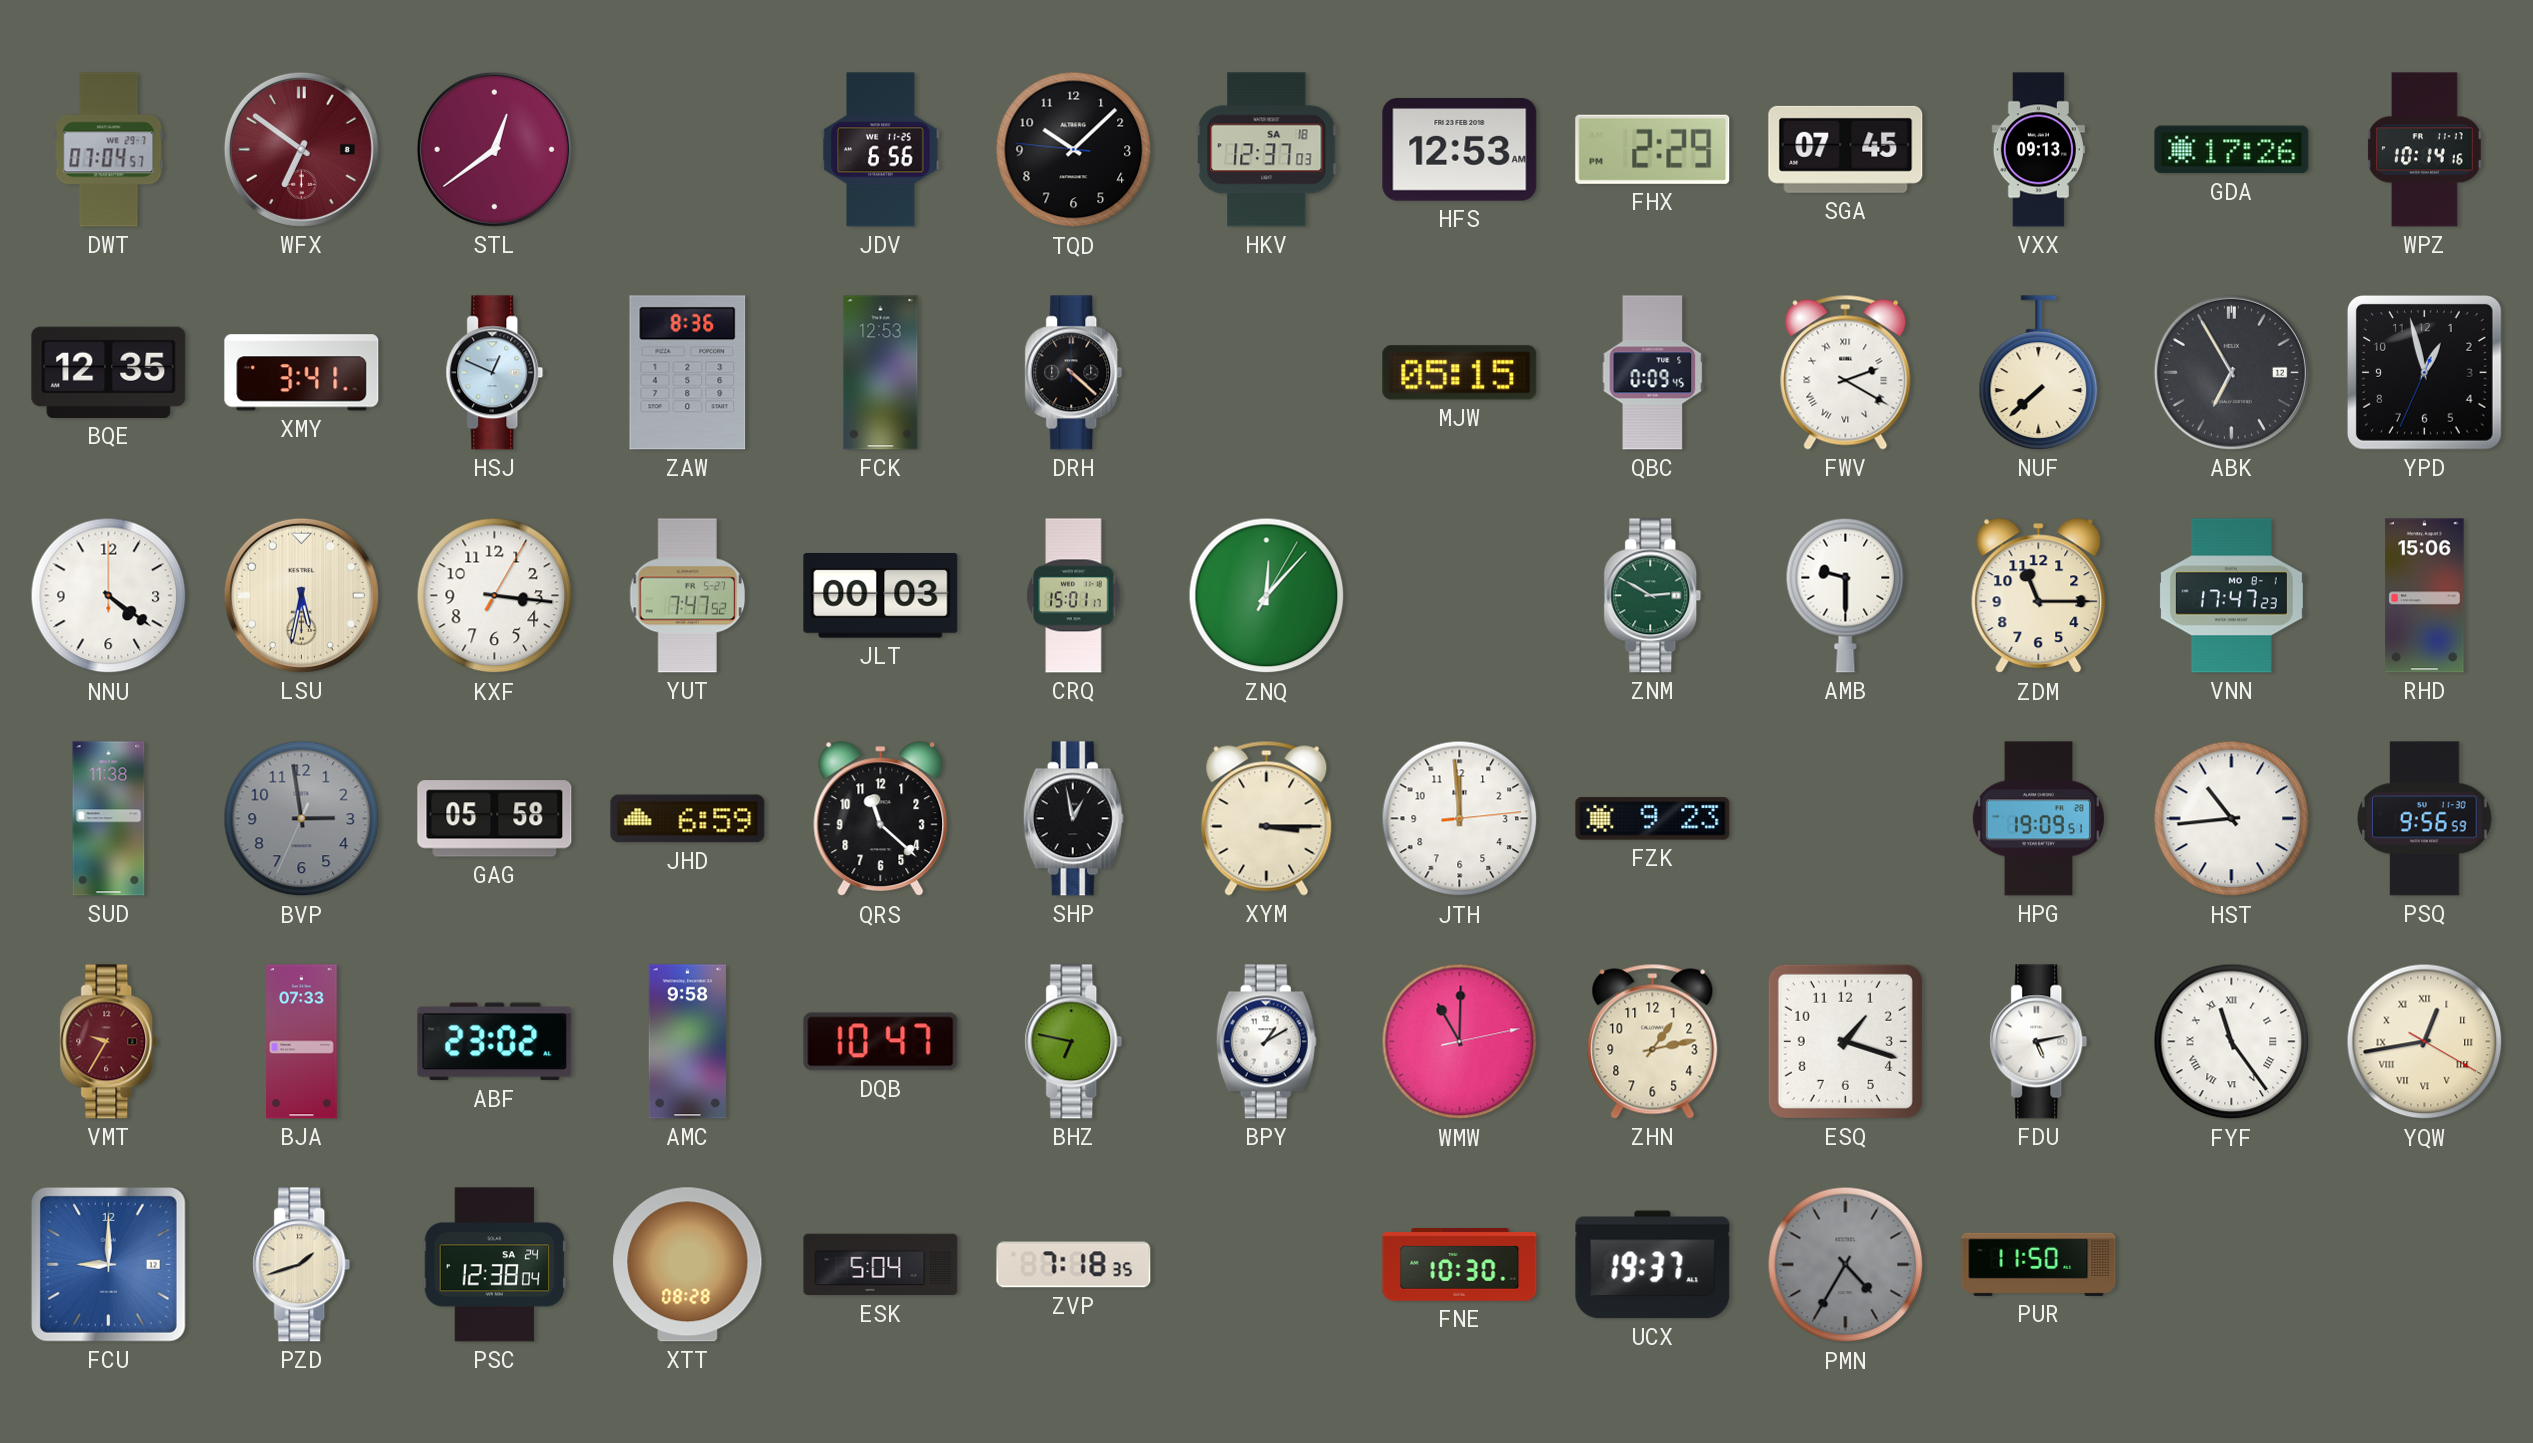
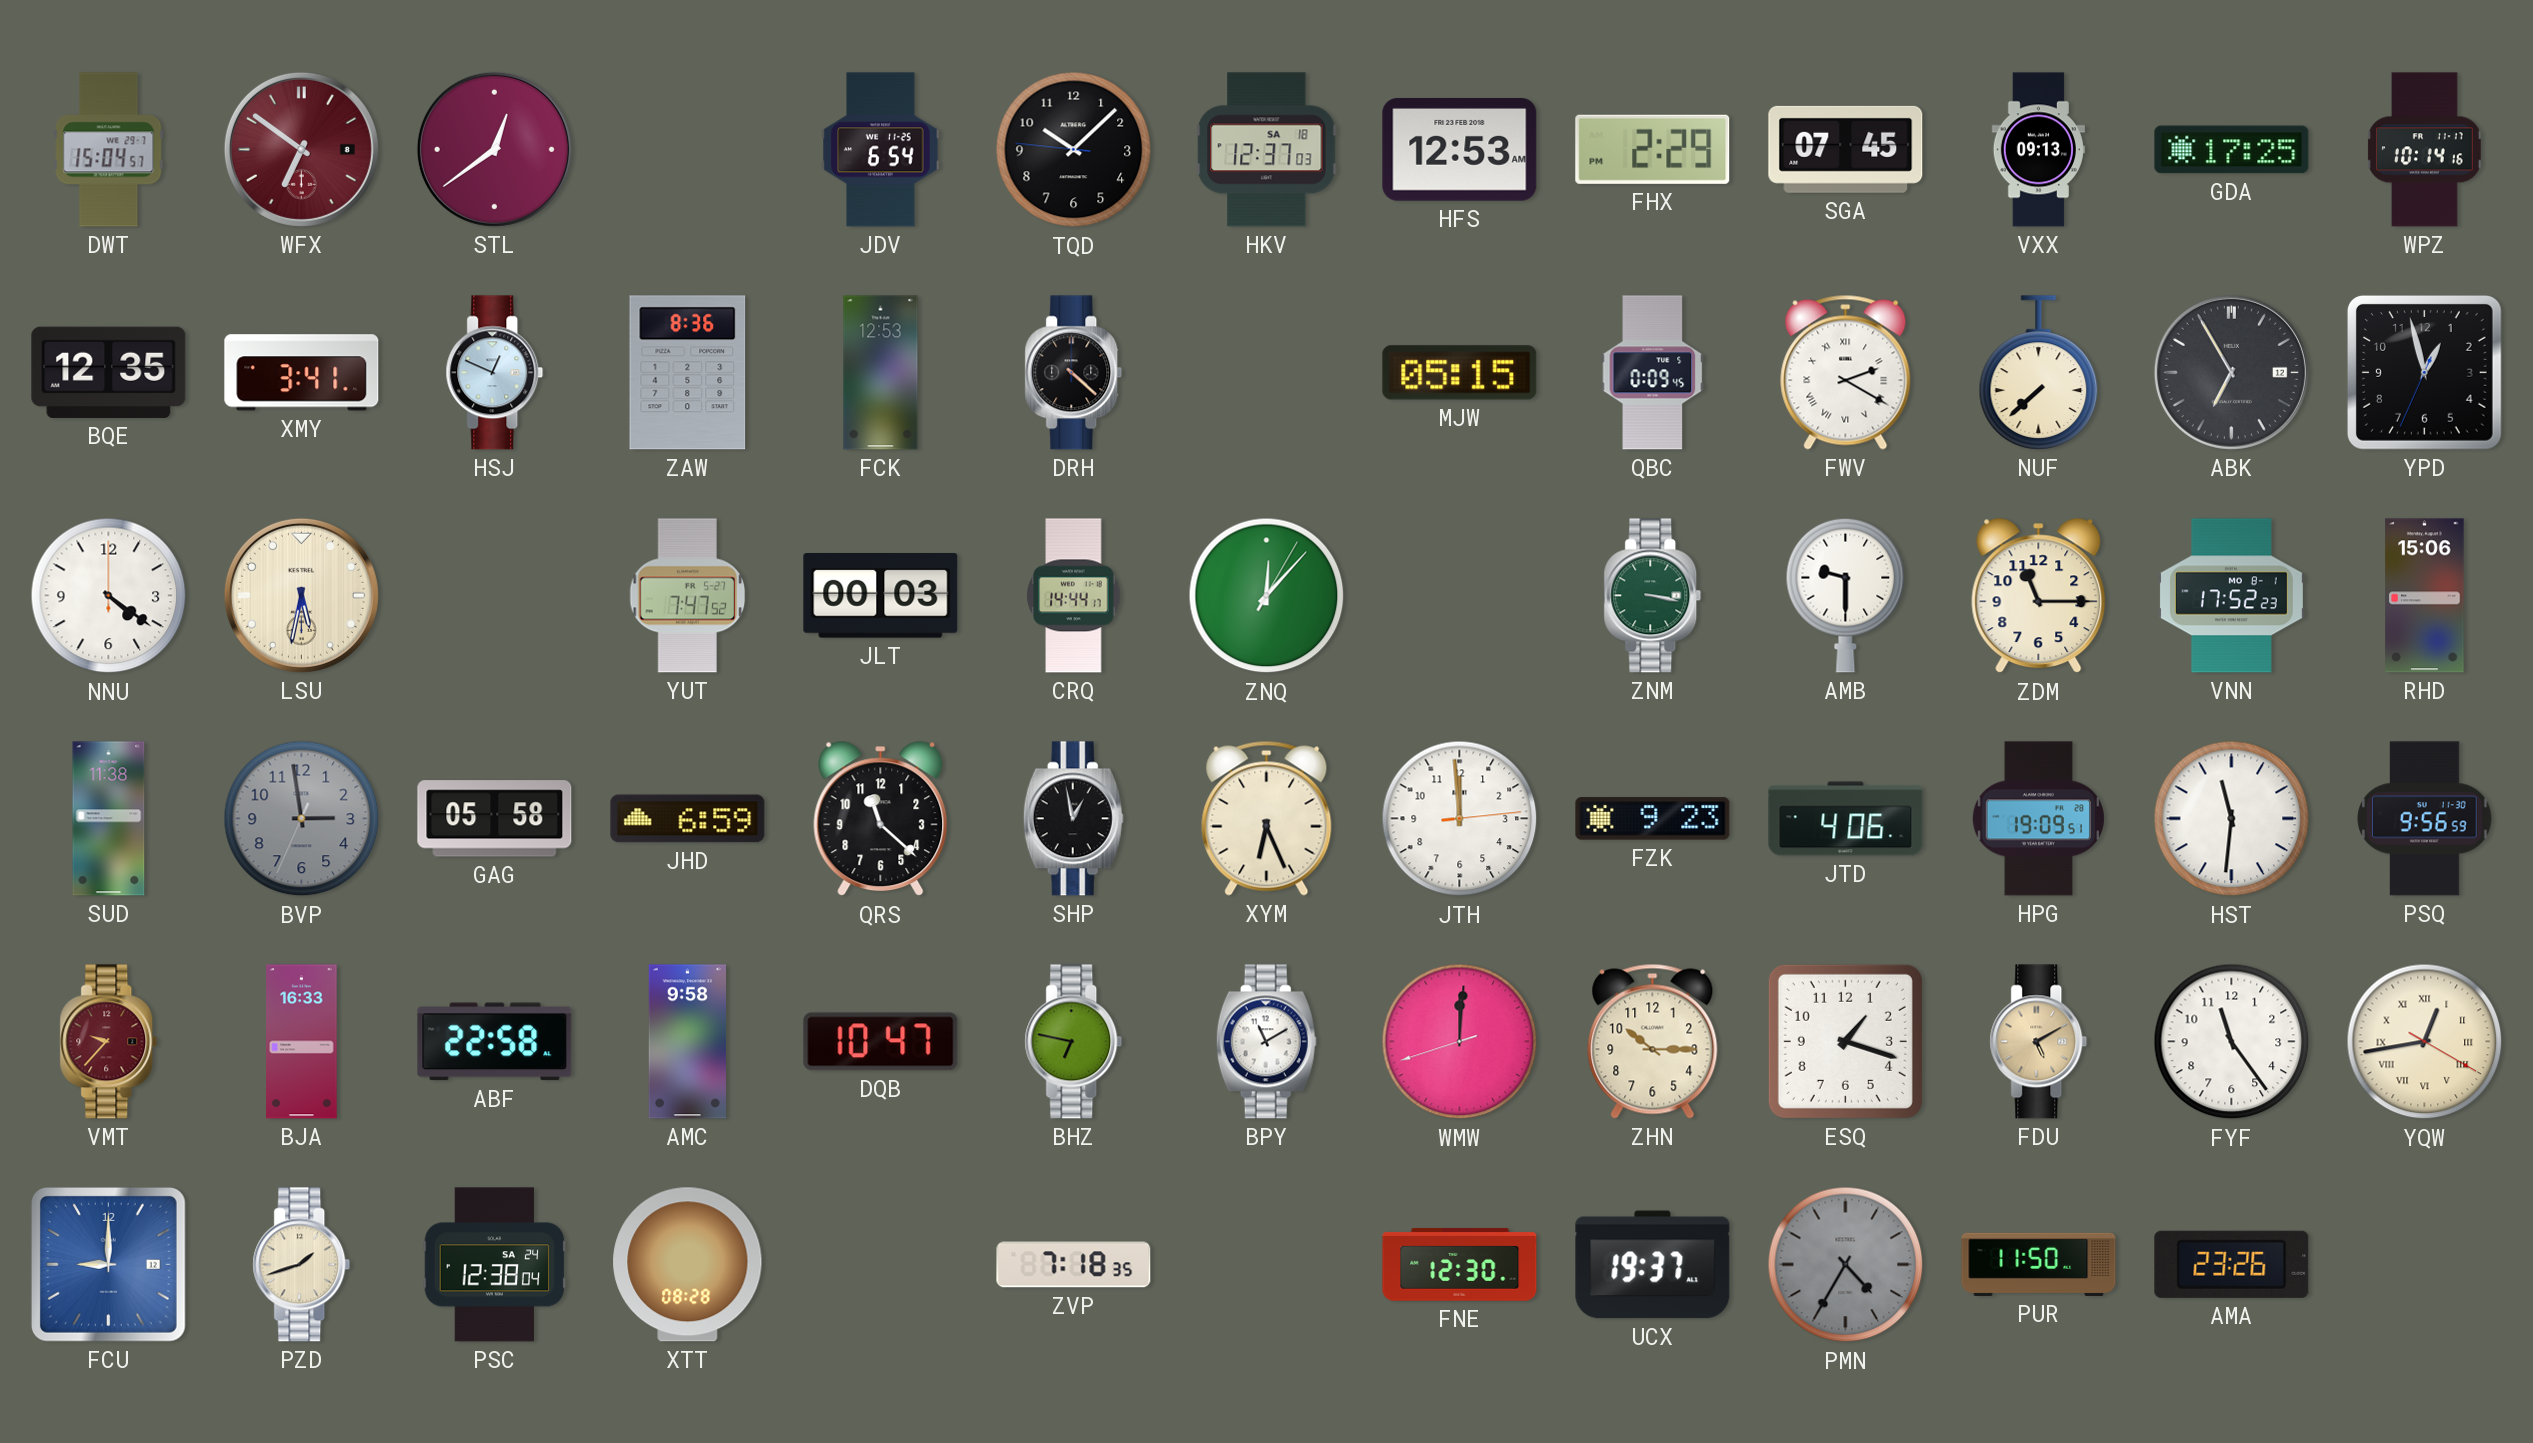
DWT: 07:04 -> 15:04
JDV: 6:56 -> 6:54
GDA: 17:26 -> 17:25
KXF: 3:16 -> none
CRQ: 15:01 -> 14:44
ZNM: 2:50 -> 3:17
VNN: 17:47 -> 17:52
XYM: 3:15 -> 6:26
JTD: none -> 4:06
HST: 10:44 -> 11:31
VMT: 9:35 -> 9:37
BJA: 07:33 -> 16:33
ABF: 23:02 -> 22:58
BPY: 1:10 -> 11:10
WMW: 11:00 -> 12:00
ZHN: 1:13 -> 10:15
FDU: 5:13 -> 5:10
FDU dial: white -> champagne
FYF numerals: Roman -> Arabic
ESK: 5:04 -> none
FNE: 10:30 -> 12:30
AMA: none -> 23:26
